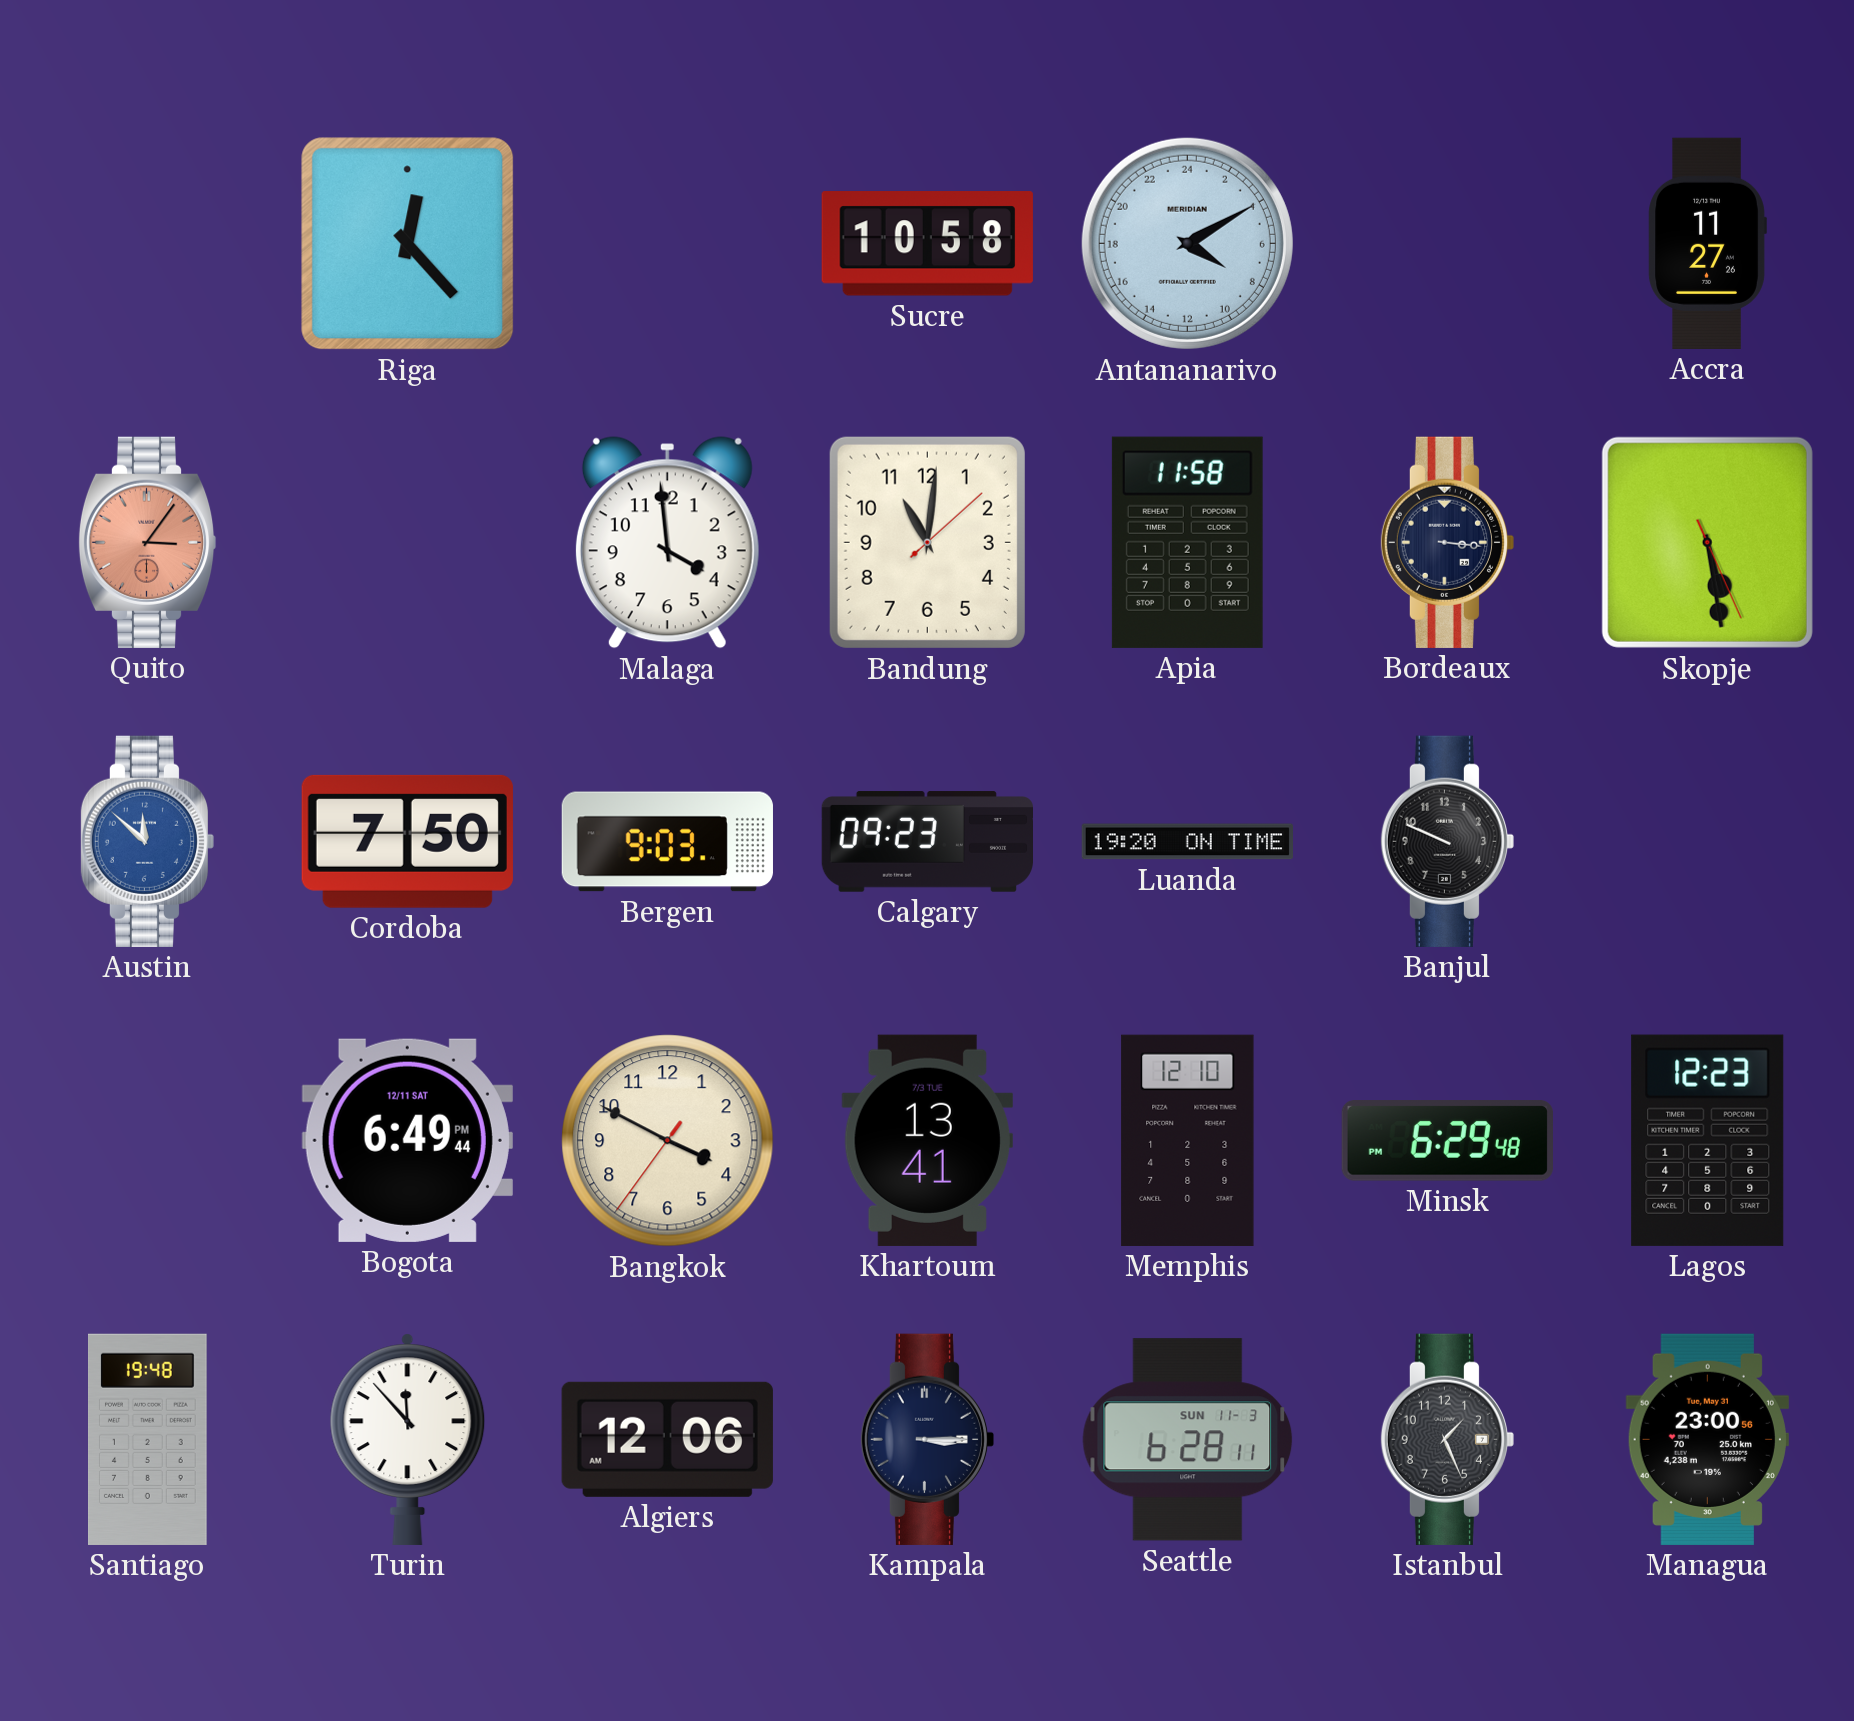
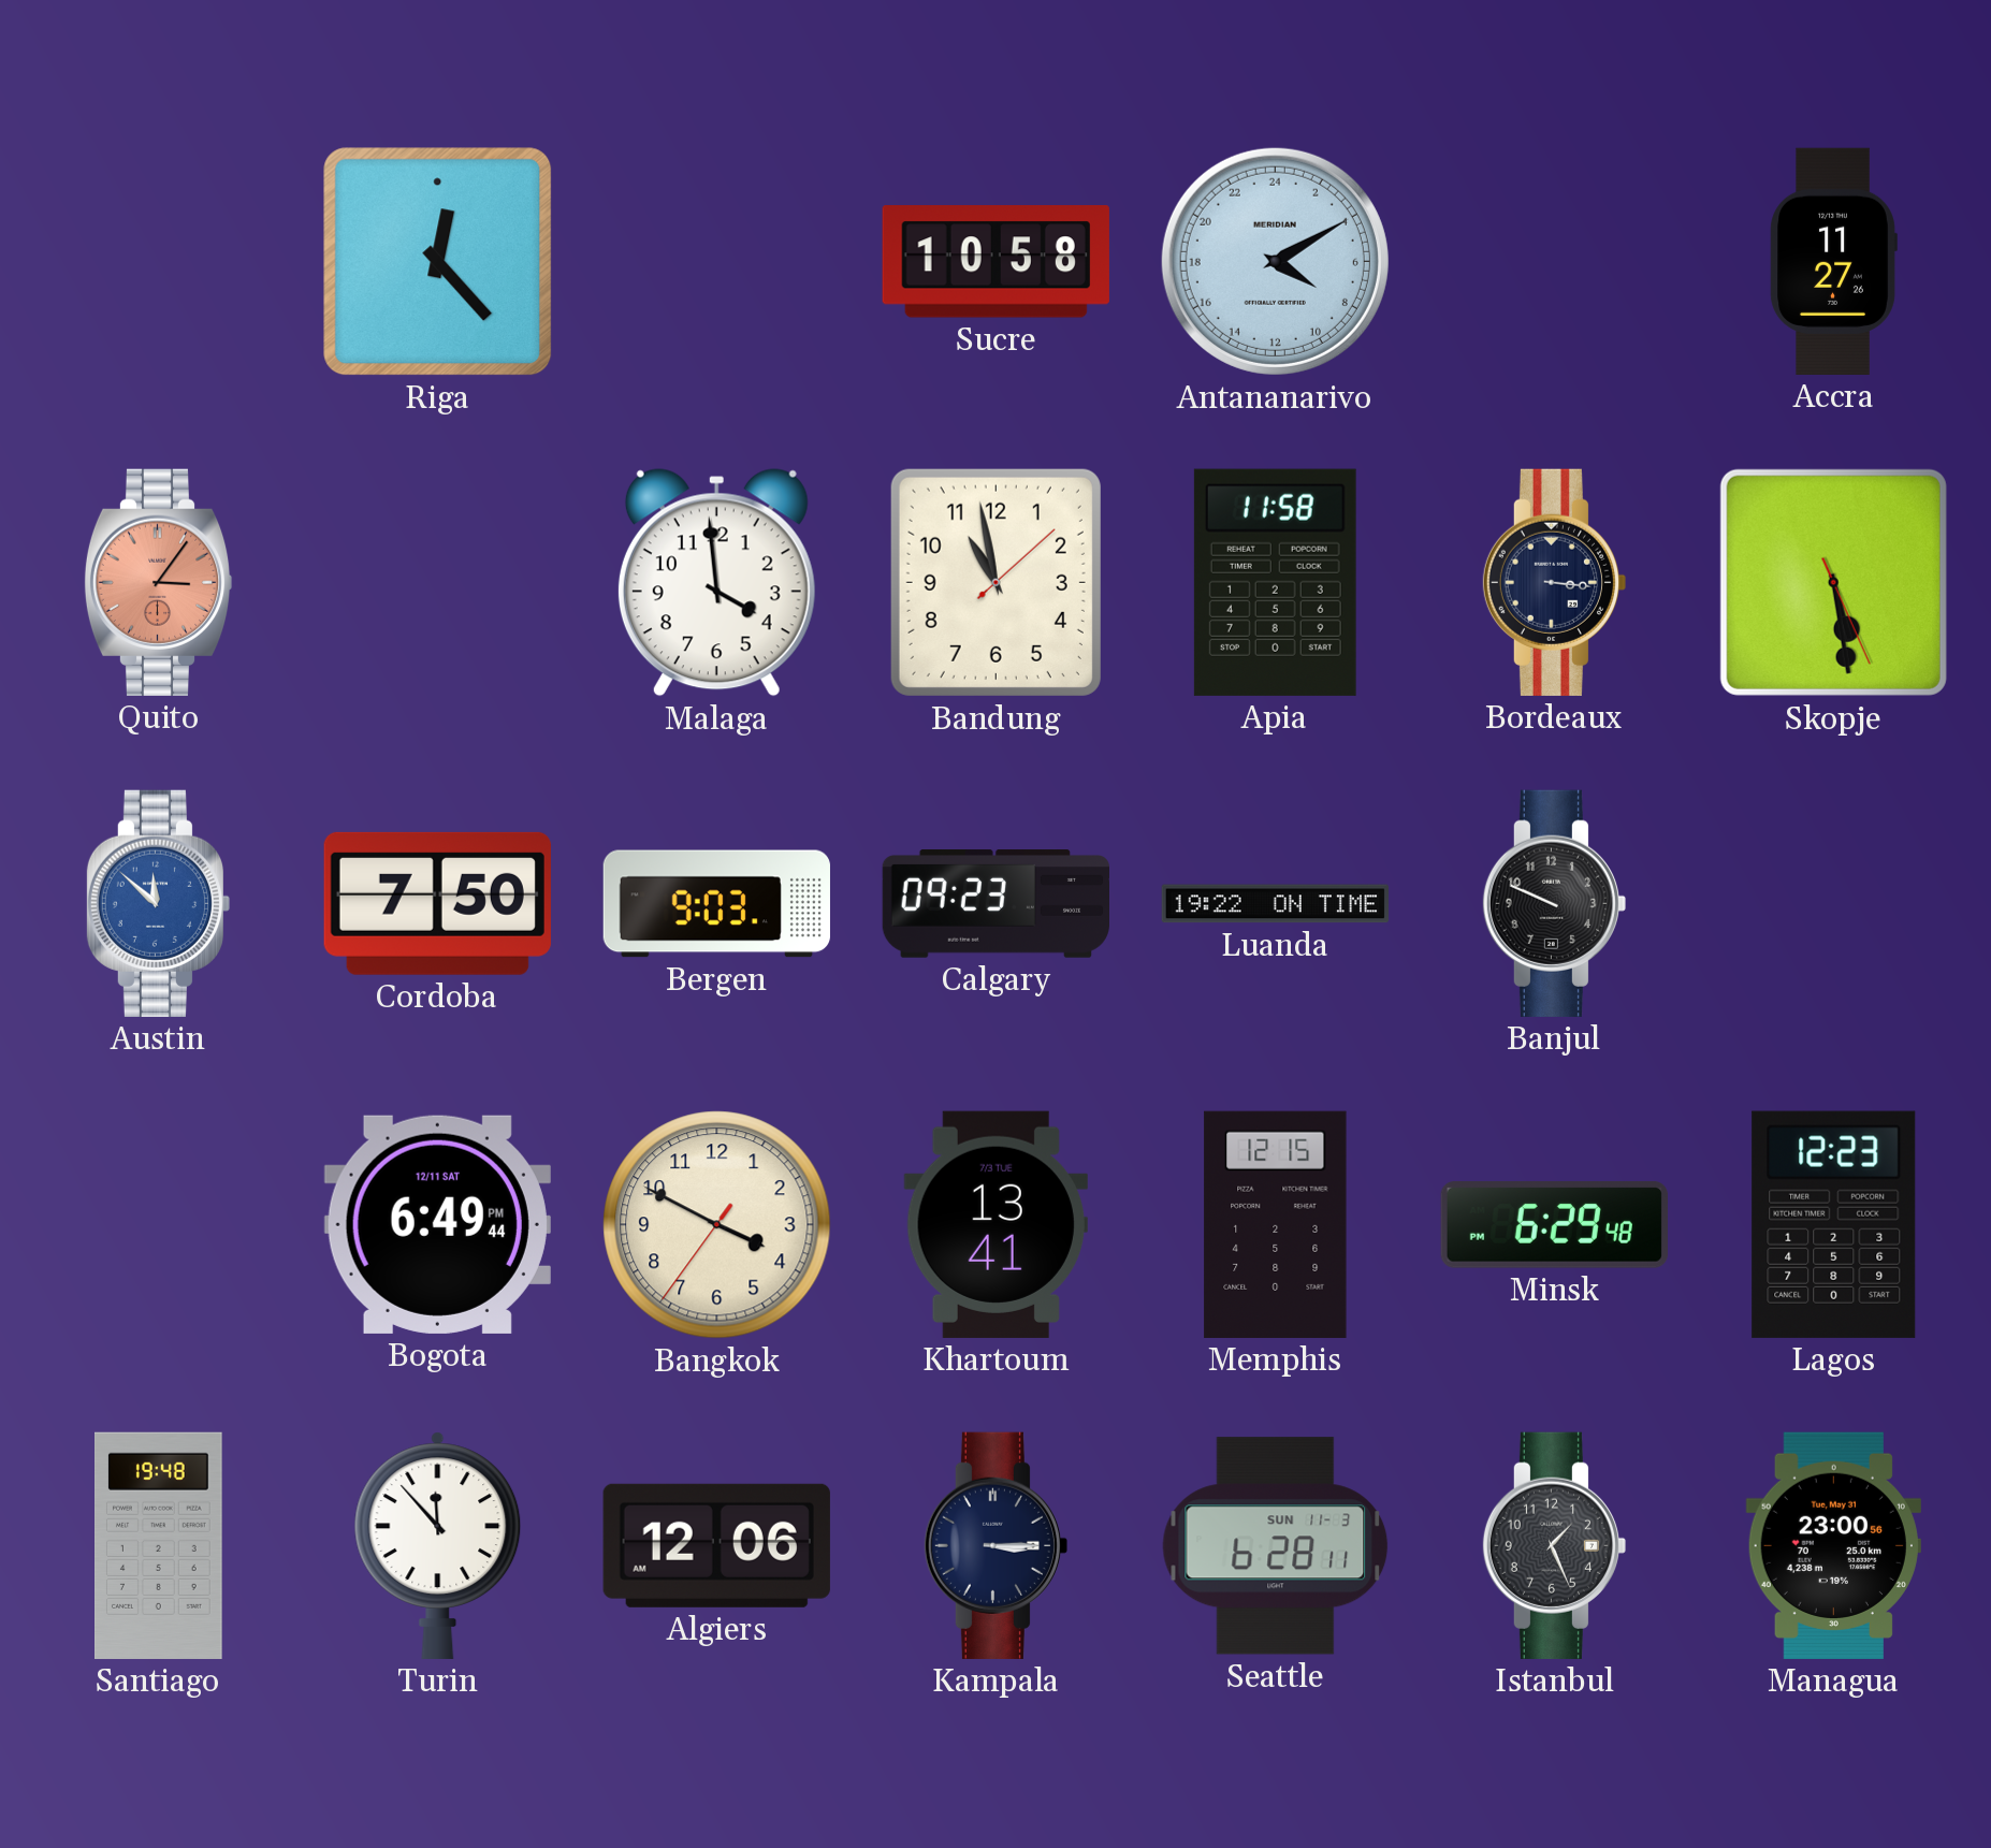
Bandung: 11:01 -> 10:58
Luanda: 19:20 -> 19:22
Memphis: 12:10 -> 12:15
